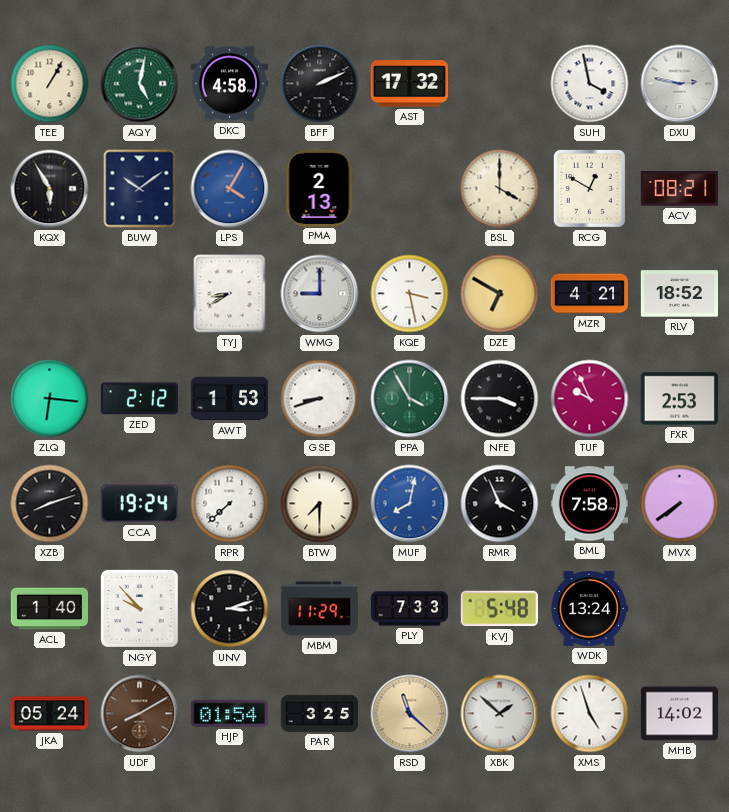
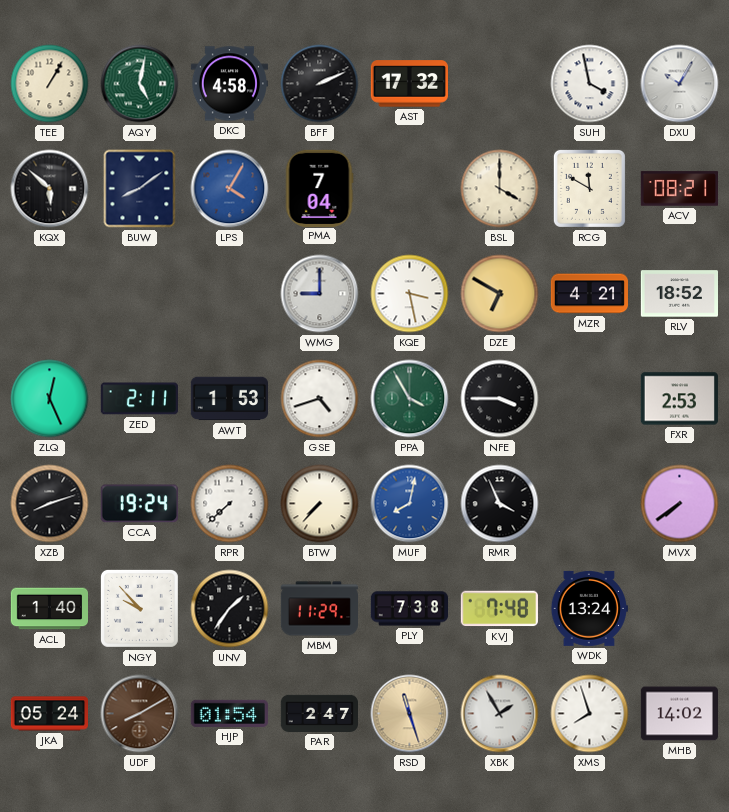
DXU: 2:47 -> 10:05
KQX: 5:55 -> 5:52
BUW: 10:09 -> 8:09
PMA: 2:13 -> 7:04
RCG: 12:50 -> 11:50
TYJ: 8:40 -> none
ZLQ: 6:16 -> 12:26
ZED: 2:12 -> 2:11
GSE: 8:42 -> 4:42
TUF: 9:56 -> none
BTW: 7:30 -> 7:37
BML: 7:58 -> none
UNV: 3:12 -> 1:36
PLY: 7:33 -> 7:38
KVJ: 5:48 -> 7:48
PAR: 3:25 -> 2:47
RSD: 11:22 -> 11:27
XBK: 1:52 -> 1:55
XMS: 4:57 -> 7:57
